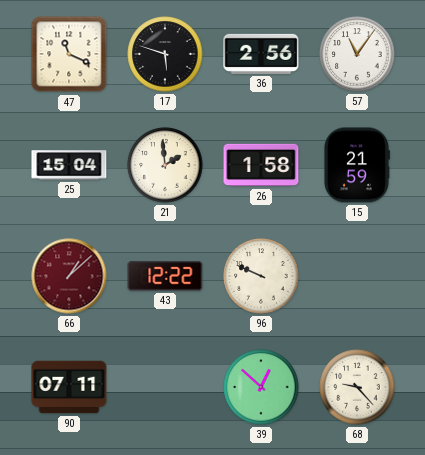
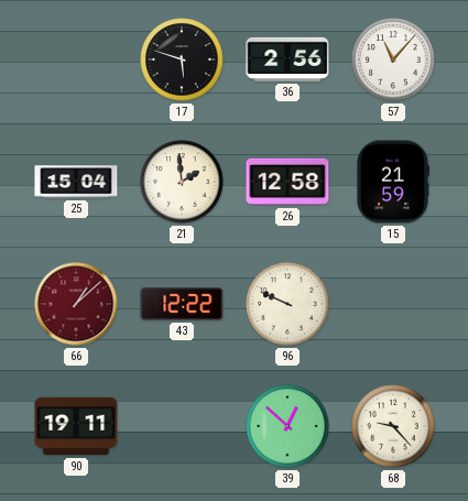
47: 11:19 -> none
57: 11:06 -> 11:07
26: 1:58 -> 12:58
90: 07:11 -> 19:11
